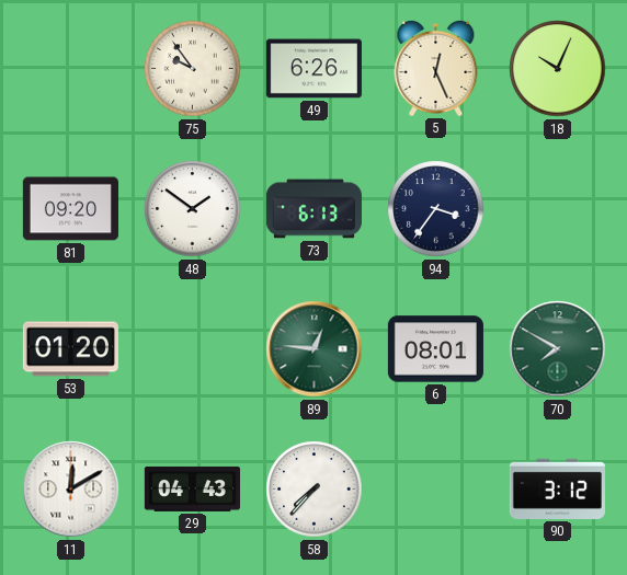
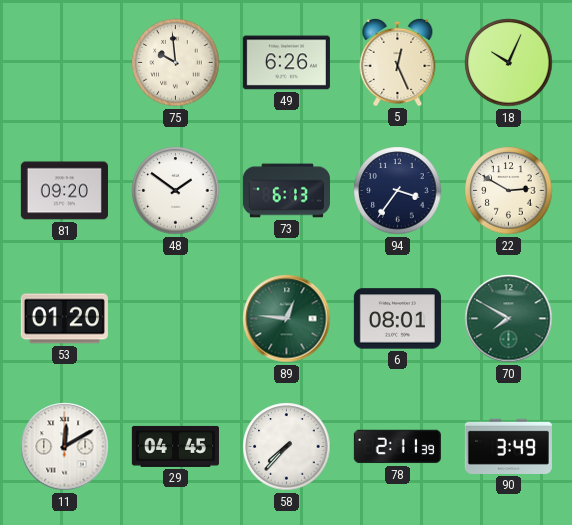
75: 9:54 -> 9:59
22: none -> 2:50
29: 04:43 -> 04:45
78: none -> 2:11
90: 3:12 -> 3:49
